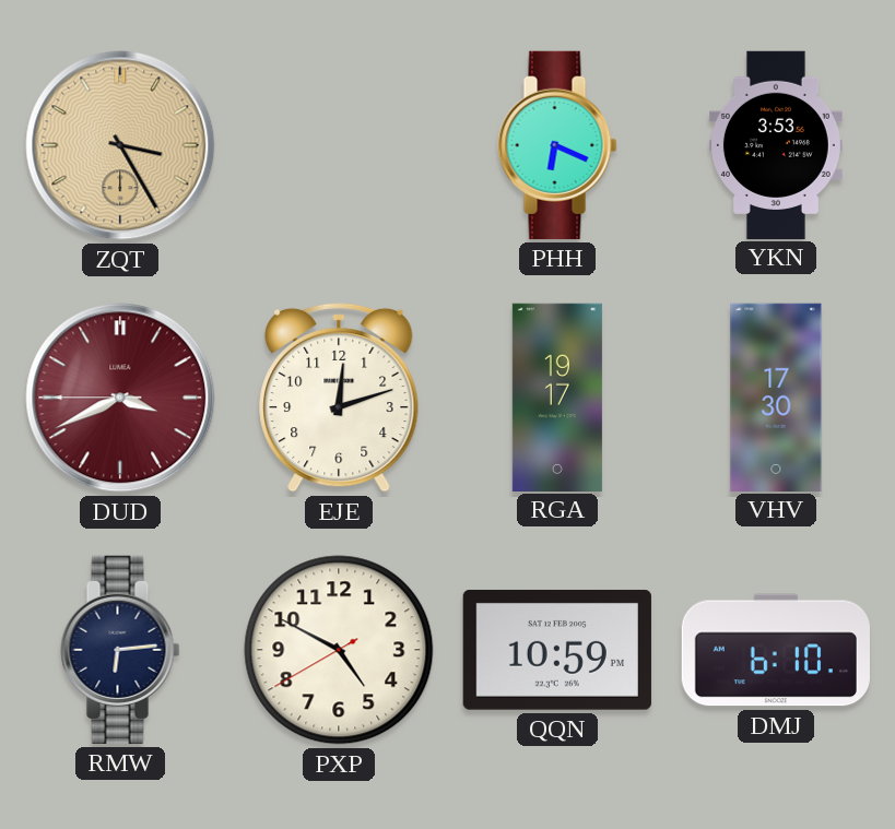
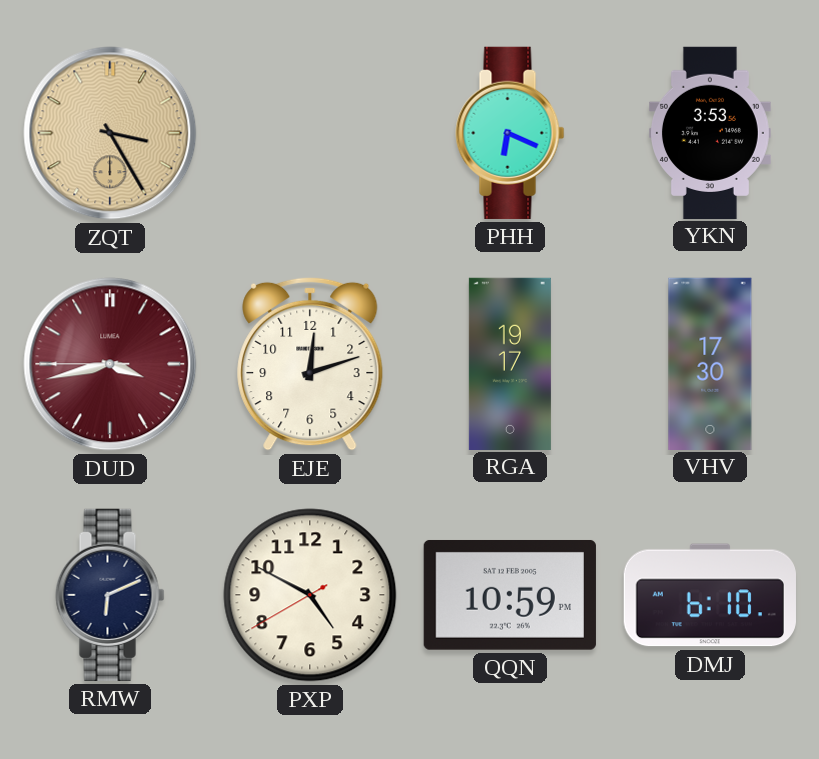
DUD: 3:40 -> 3:42
RMW: 6:14 -> 6:11
